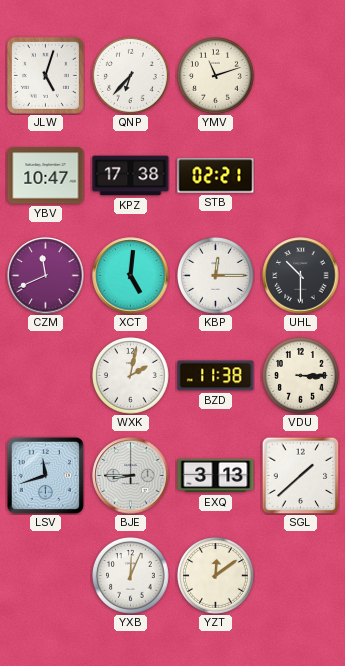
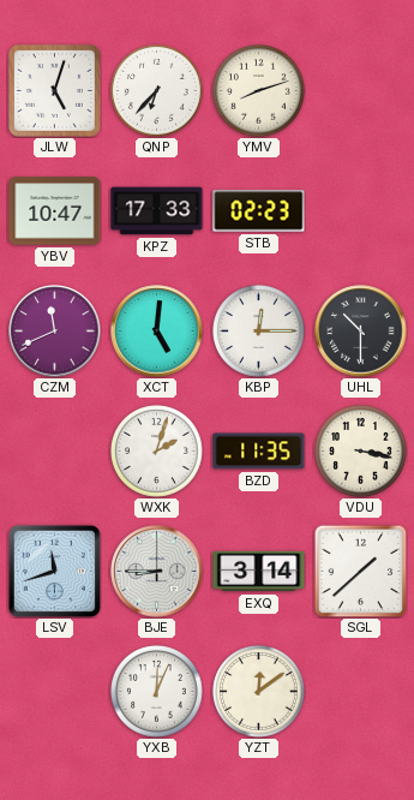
YMV: 11:12 -> 8:12
KPZ: 17:38 -> 17:33
STB: 02:21 -> 02:23
WXK: 2:02 -> 2:03
BZD: 11:38 -> 11:35
VDU: 3:15 -> 3:17
EXQ: 3:13 -> 3:14
